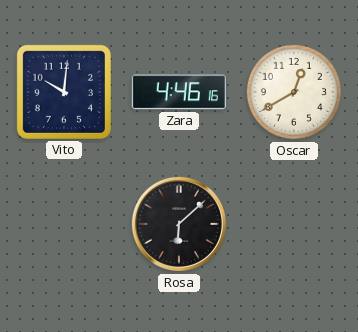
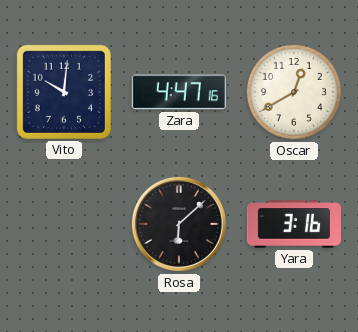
Zara: 4:46 -> 4:47
Yara: none -> 3:16
